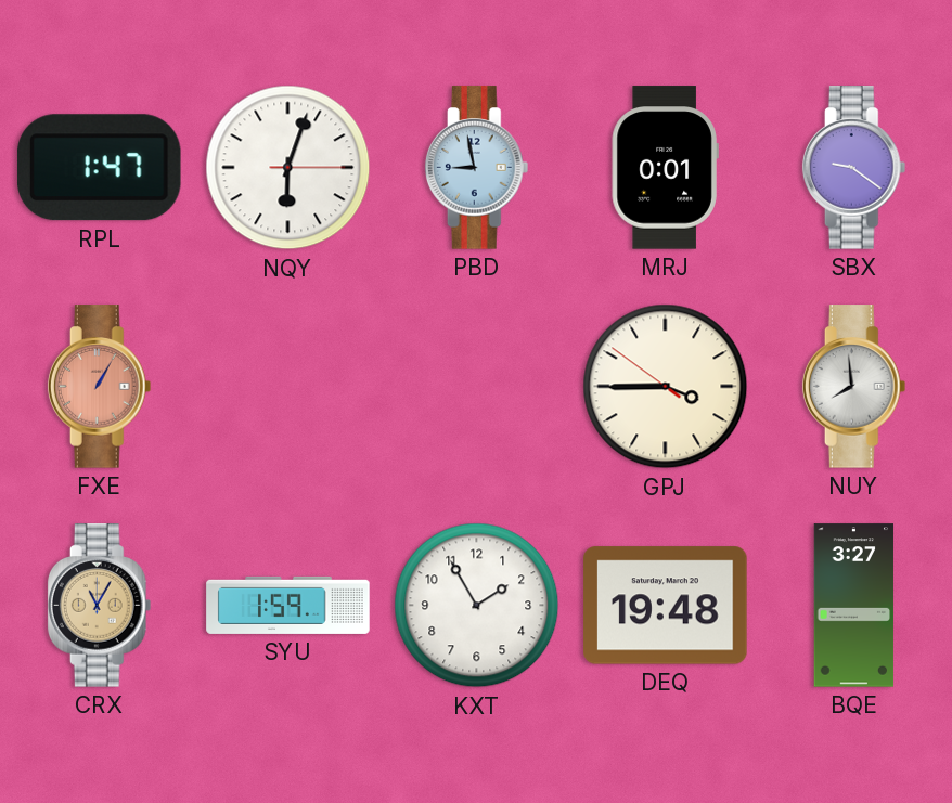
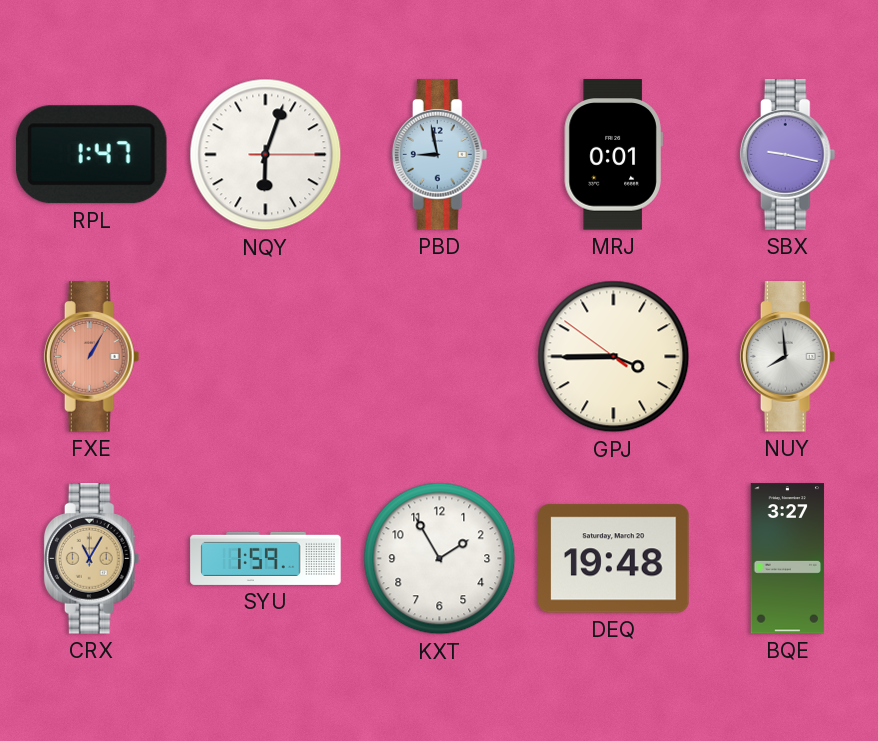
SBX: 9:21 -> 9:17
